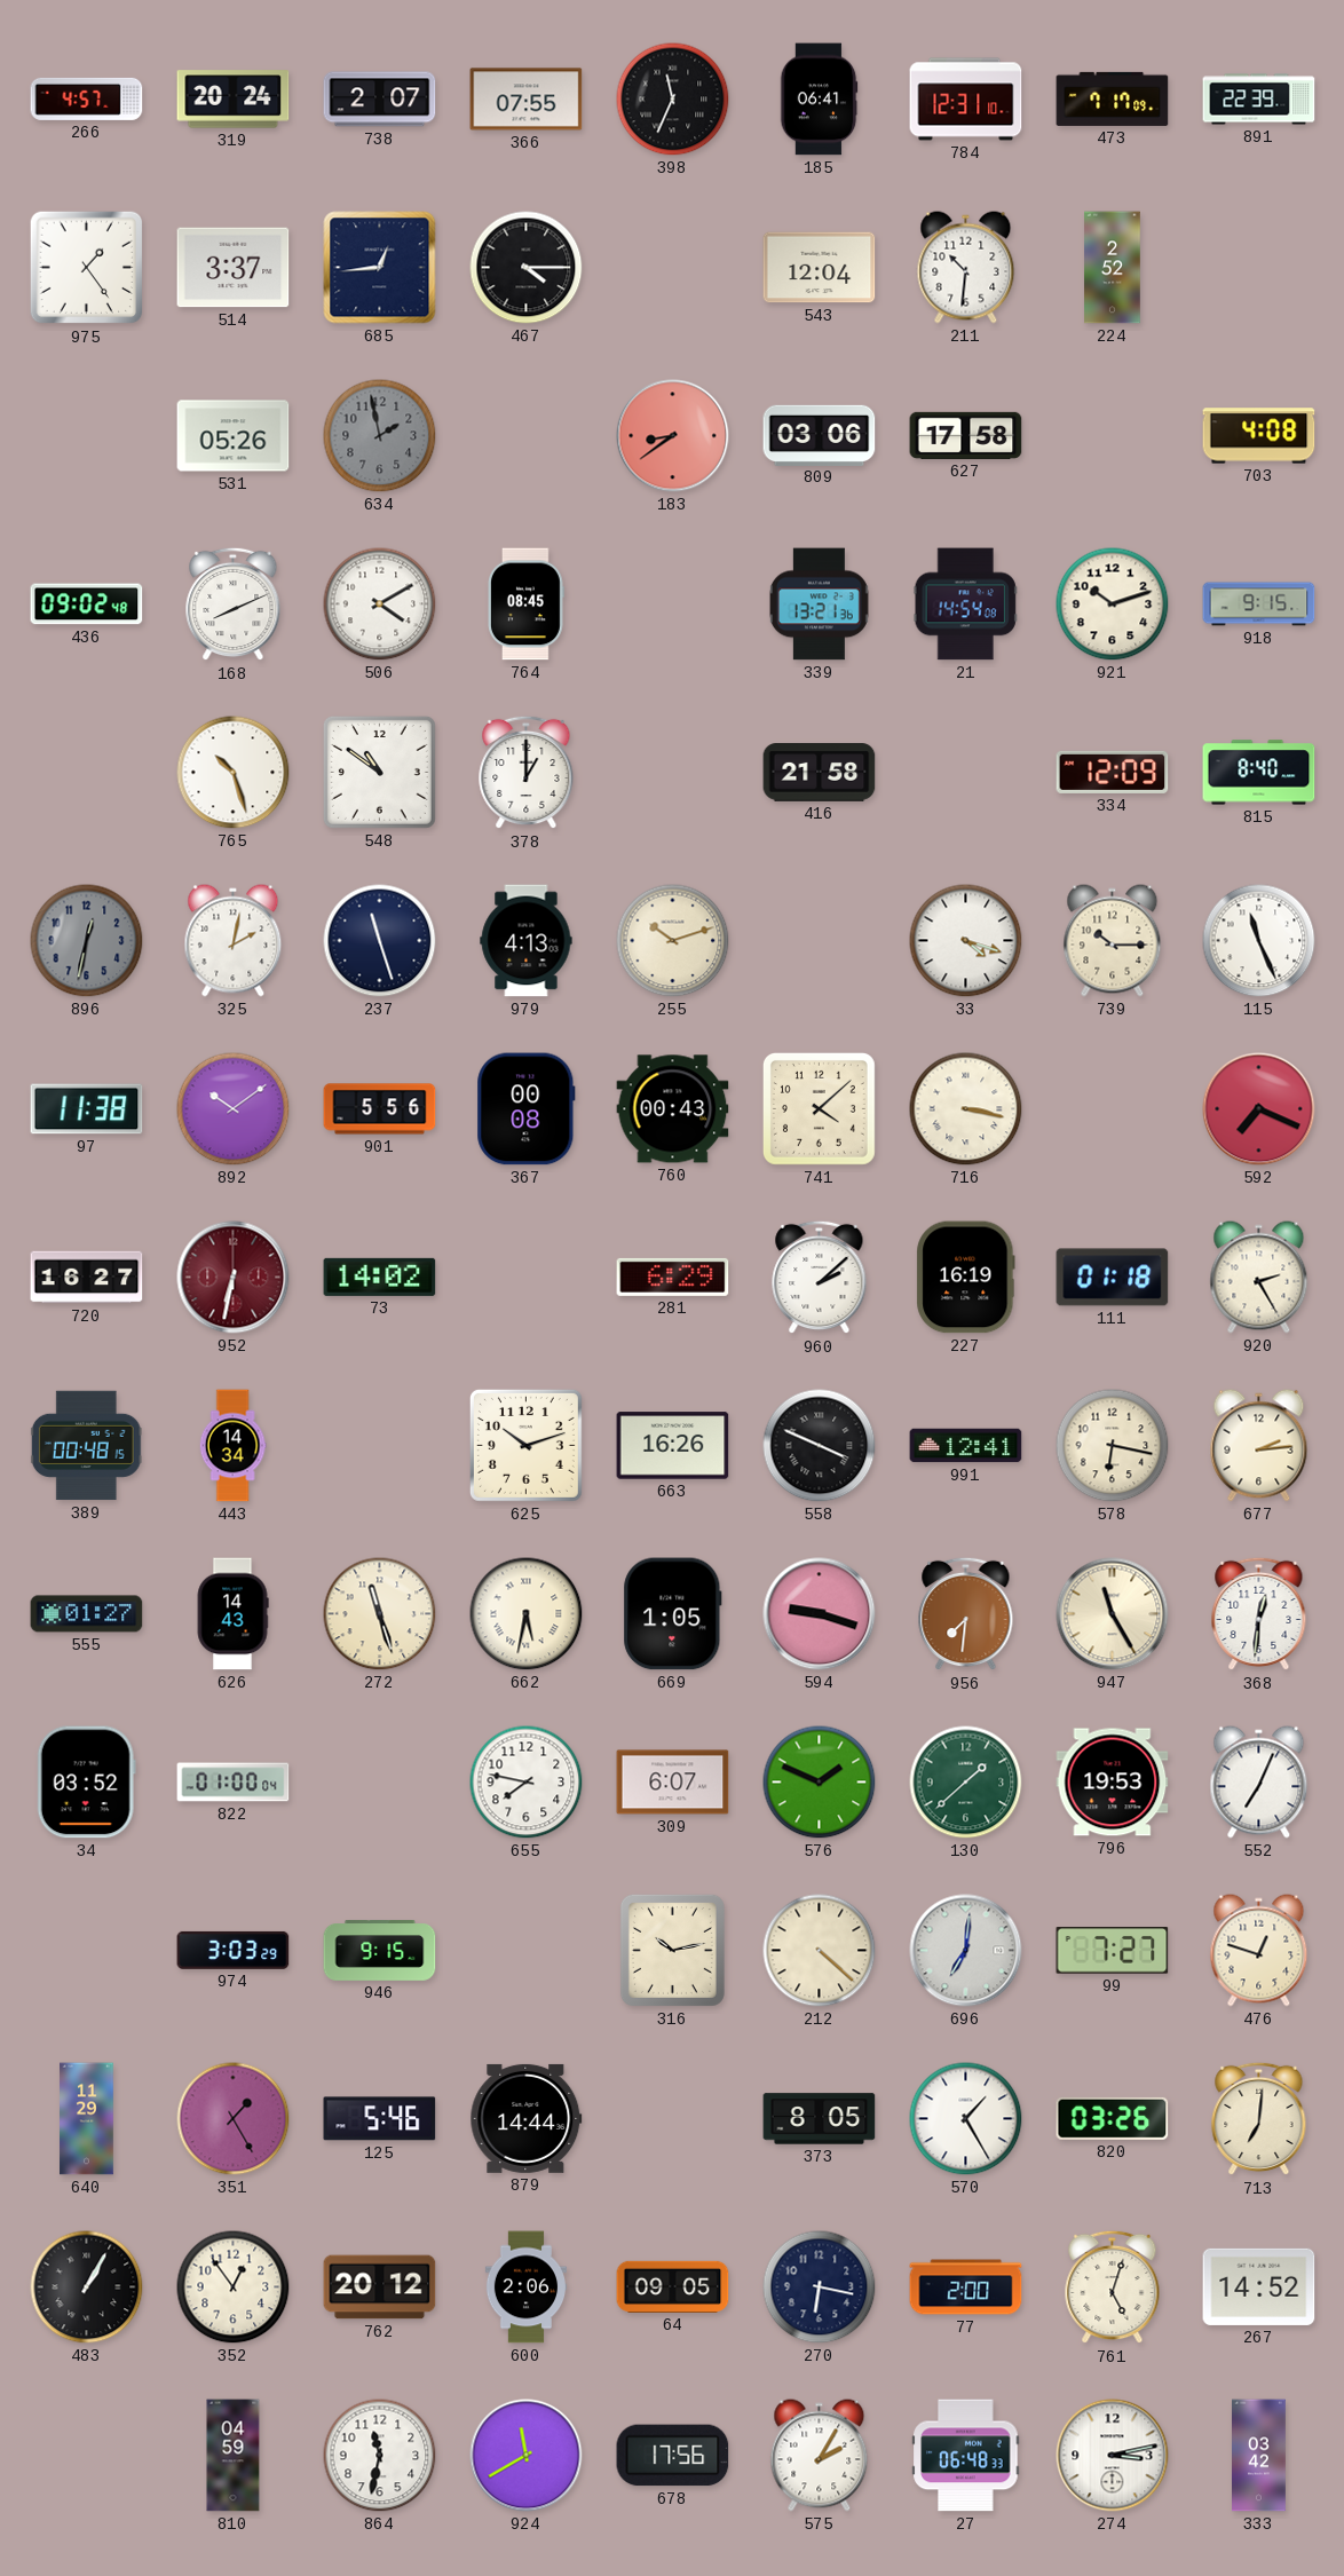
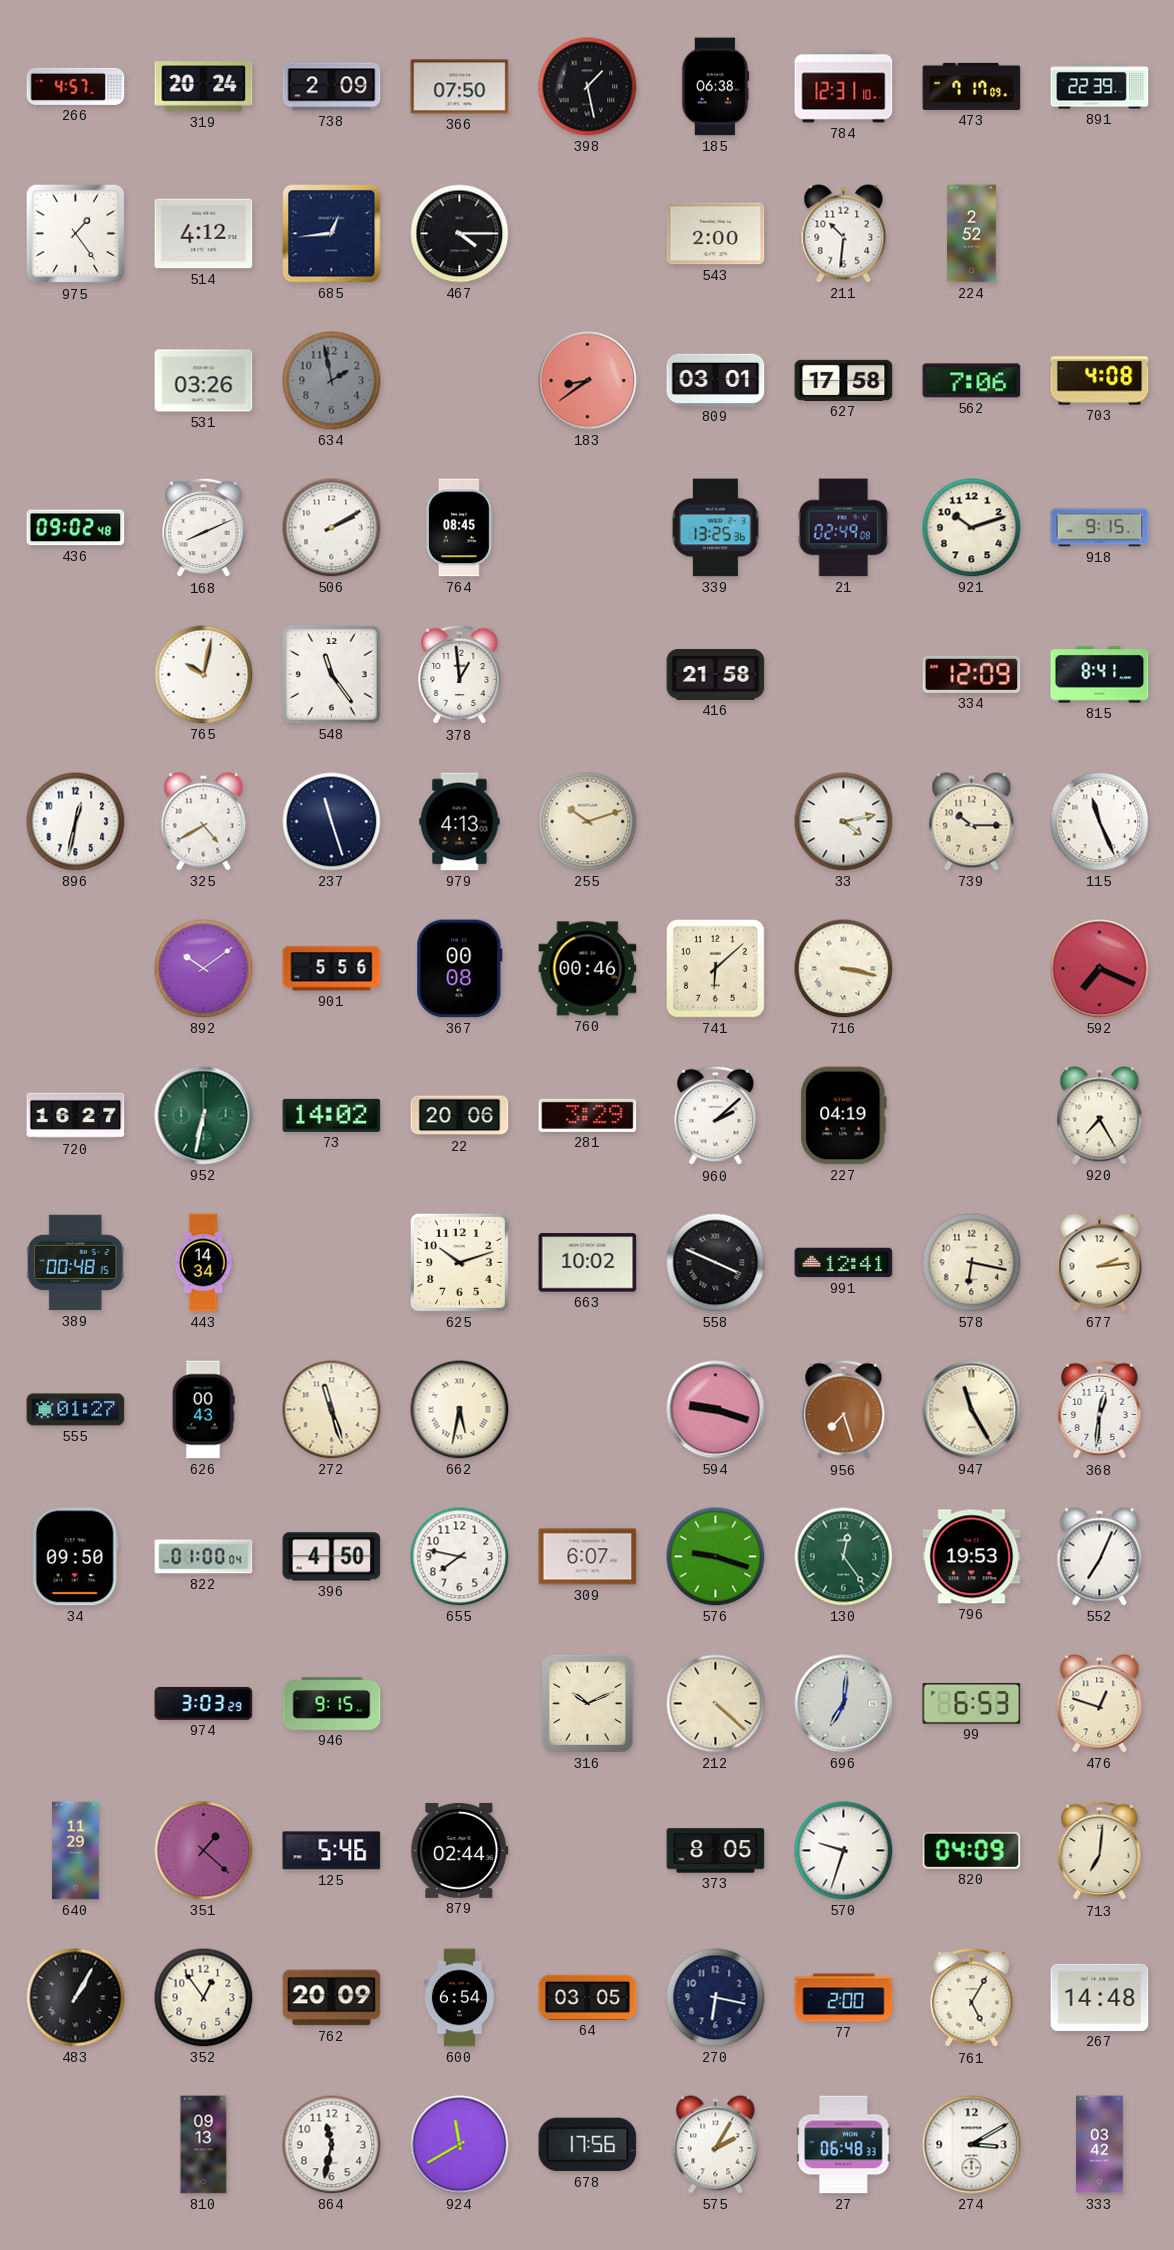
738: 2:07 -> 2:09
366: 07:55 -> 07:50
398: 11:34 -> 1:28
185: 06:41 -> 06:38
514: 3:37 -> 4:12
543: 12:04 -> 2:00
531: 05:26 -> 03:26
809: 03:06 -> 03:01
562: none -> 7:06
506: 4:10 -> 2:10
339: 13:21 -> 13:25
21: 14:54 -> 02:49
765: 10:27 -> 10:02
548: 10:51 -> 11:24
378: 1:00 -> 12:59
815: 8:40 -> 8:41
896 dial: grey -> white
325: 2:02 -> 4:40
33: 4:18 -> 4:13
97: 11:38 -> none
760: 00:43 -> 00:46
741: 4:08 -> 6:08
952 dial: burgundy -> green
22: none -> 20:06
281: 6:29 -> 3:29
227: 16:19 -> 04:19
111: 01:18 -> none
920: 2:25 -> 7:25
663: 16:26 -> 10:02
626: 14:43 -> 00:43
669: 1:05 -> none
956: 7:31 -> 7:27
34: 03:52 -> 09:50
396: none -> 4:50
576: 1:49 -> 9:18
130: 1:38 -> 12:24
316: 10:13 -> 10:11
99: 7:27 -> 6:53
351: 1:25 -> 1:22
879: 14:44 -> 02:44
570: 1:25 -> 9:33
820: 03:26 -> 04:09
762: 20:12 -> 20:09
600: 2:06 -> 6:54
64: 09:05 -> 03:05
761: 5:03 -> 5:05
267: 14:52 -> 14:48
810: 04:59 -> 09:13
274: 3:13 -> 3:10
